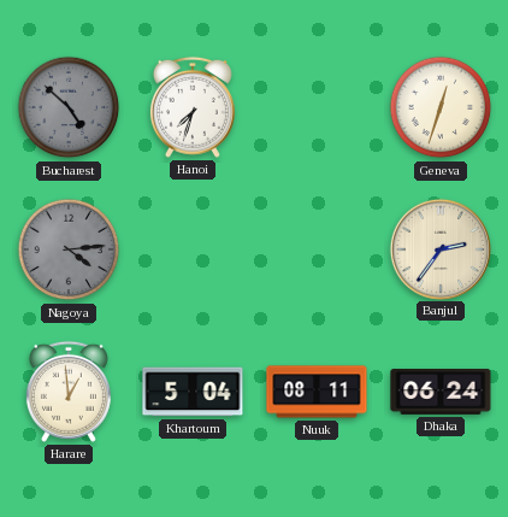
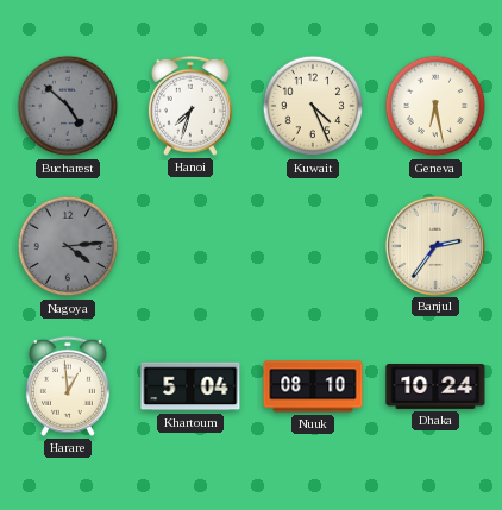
Kuwait: none -> 4:26
Geneva: 12:33 -> 6:28
Nuuk: 08:11 -> 08:10
Dhaka: 06:24 -> 10:24
